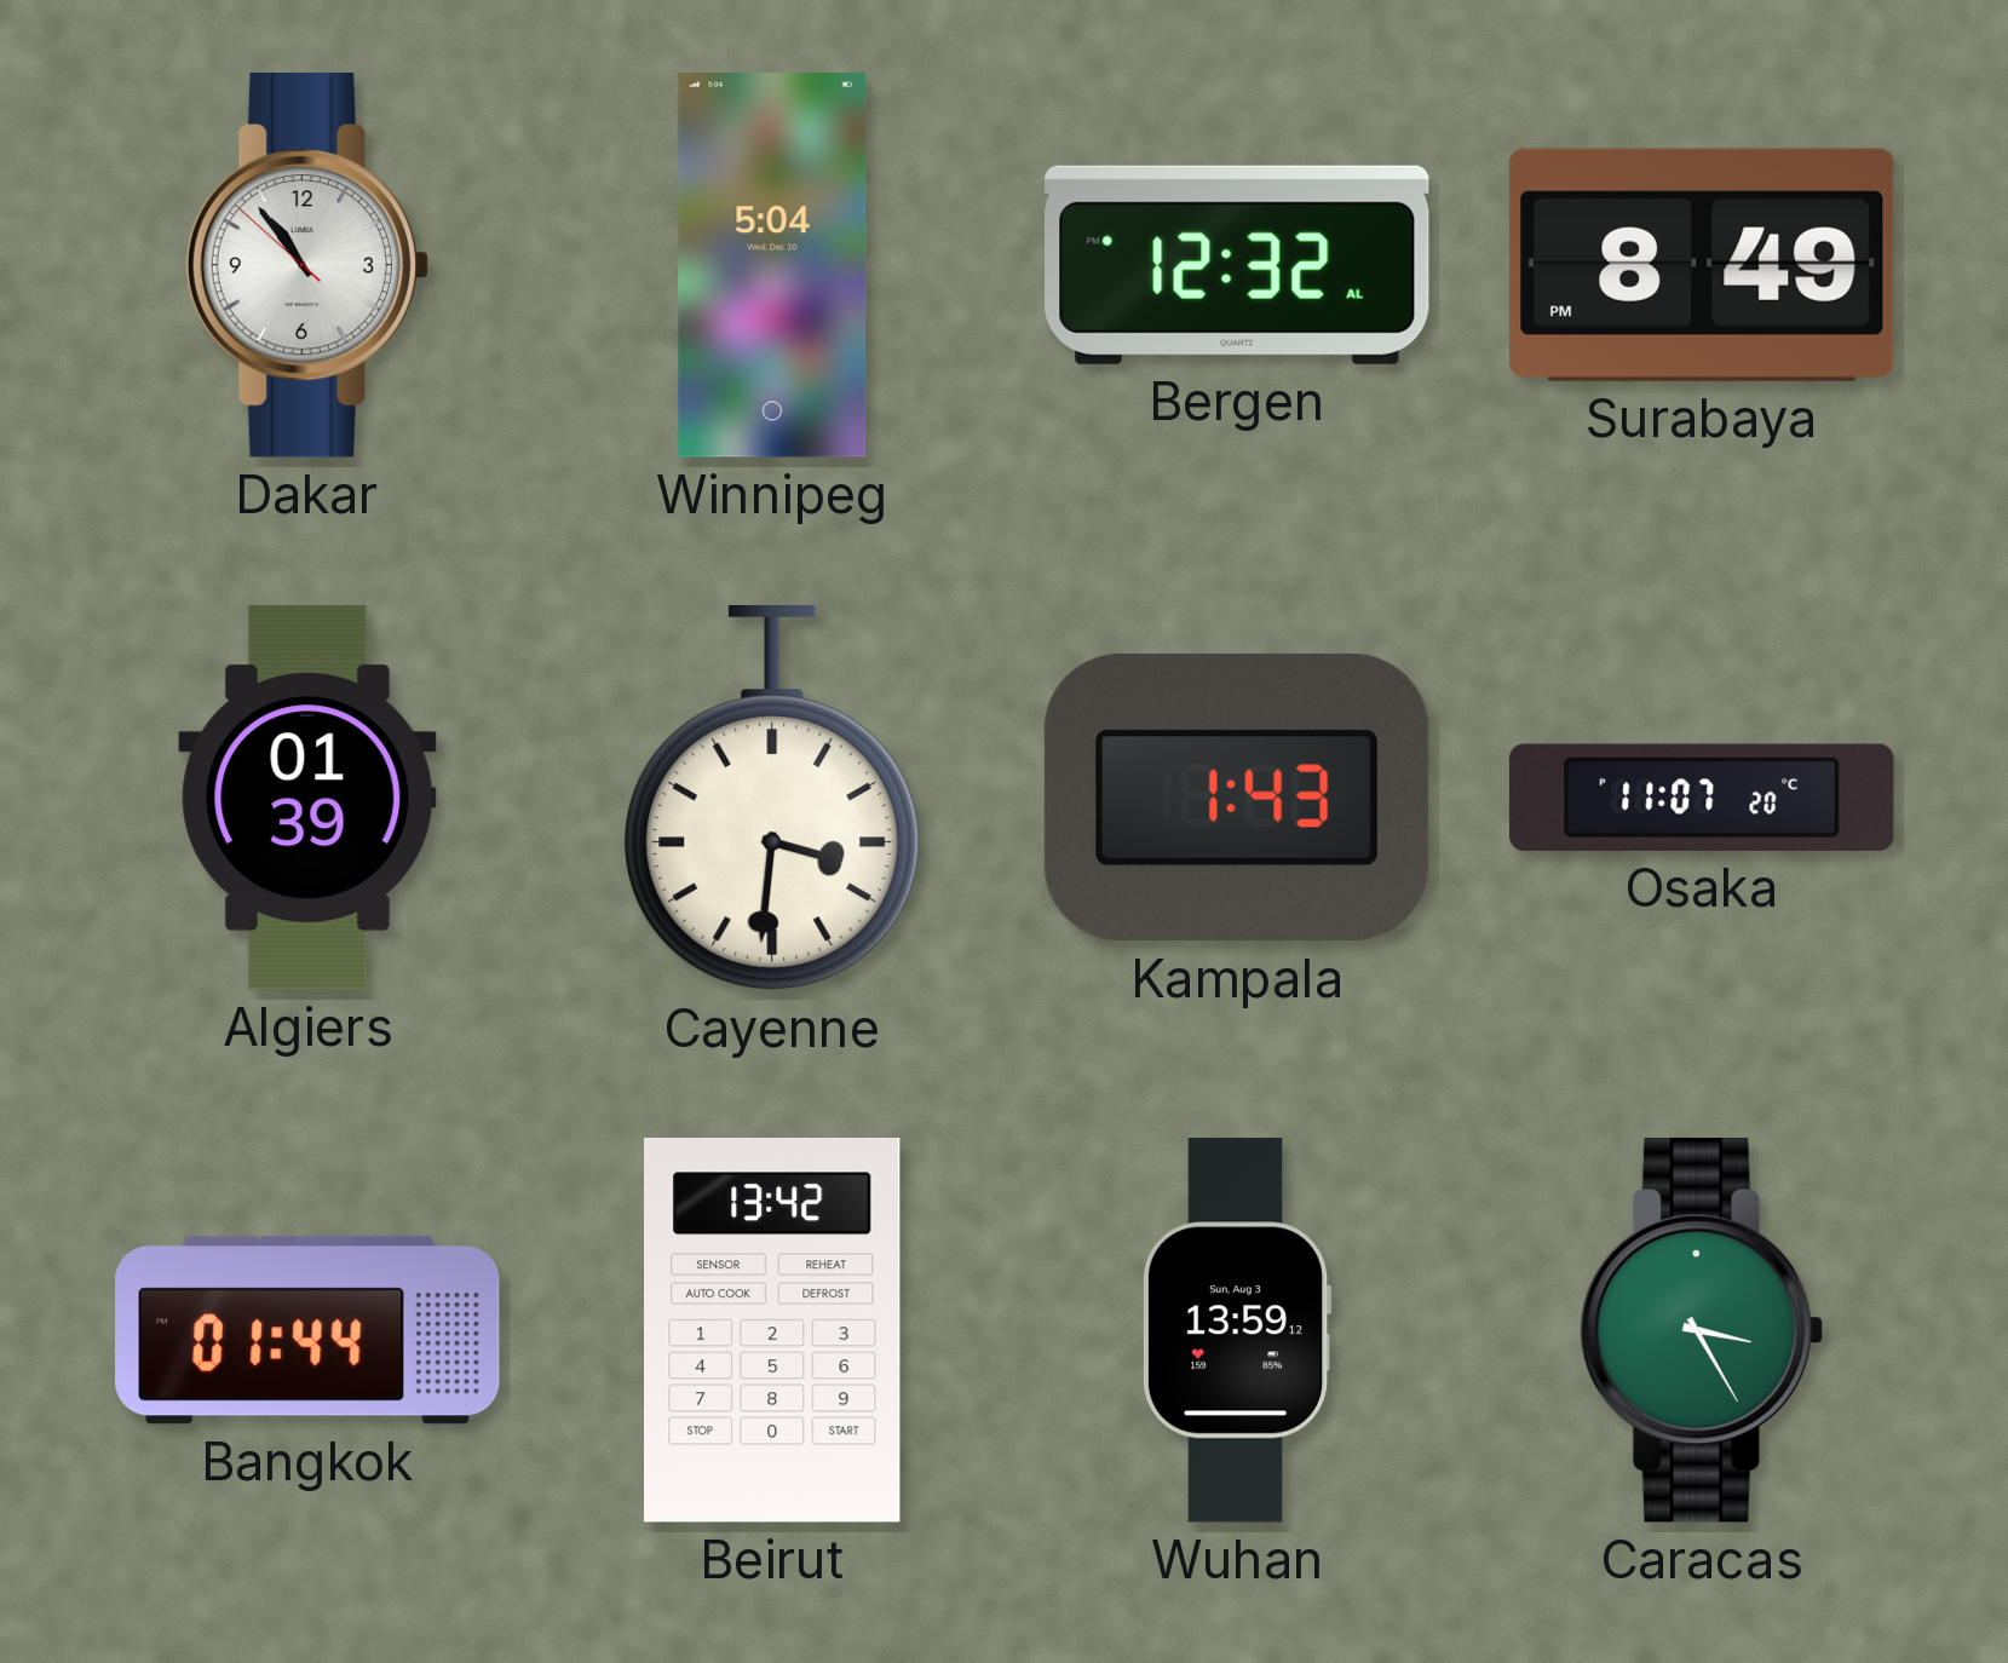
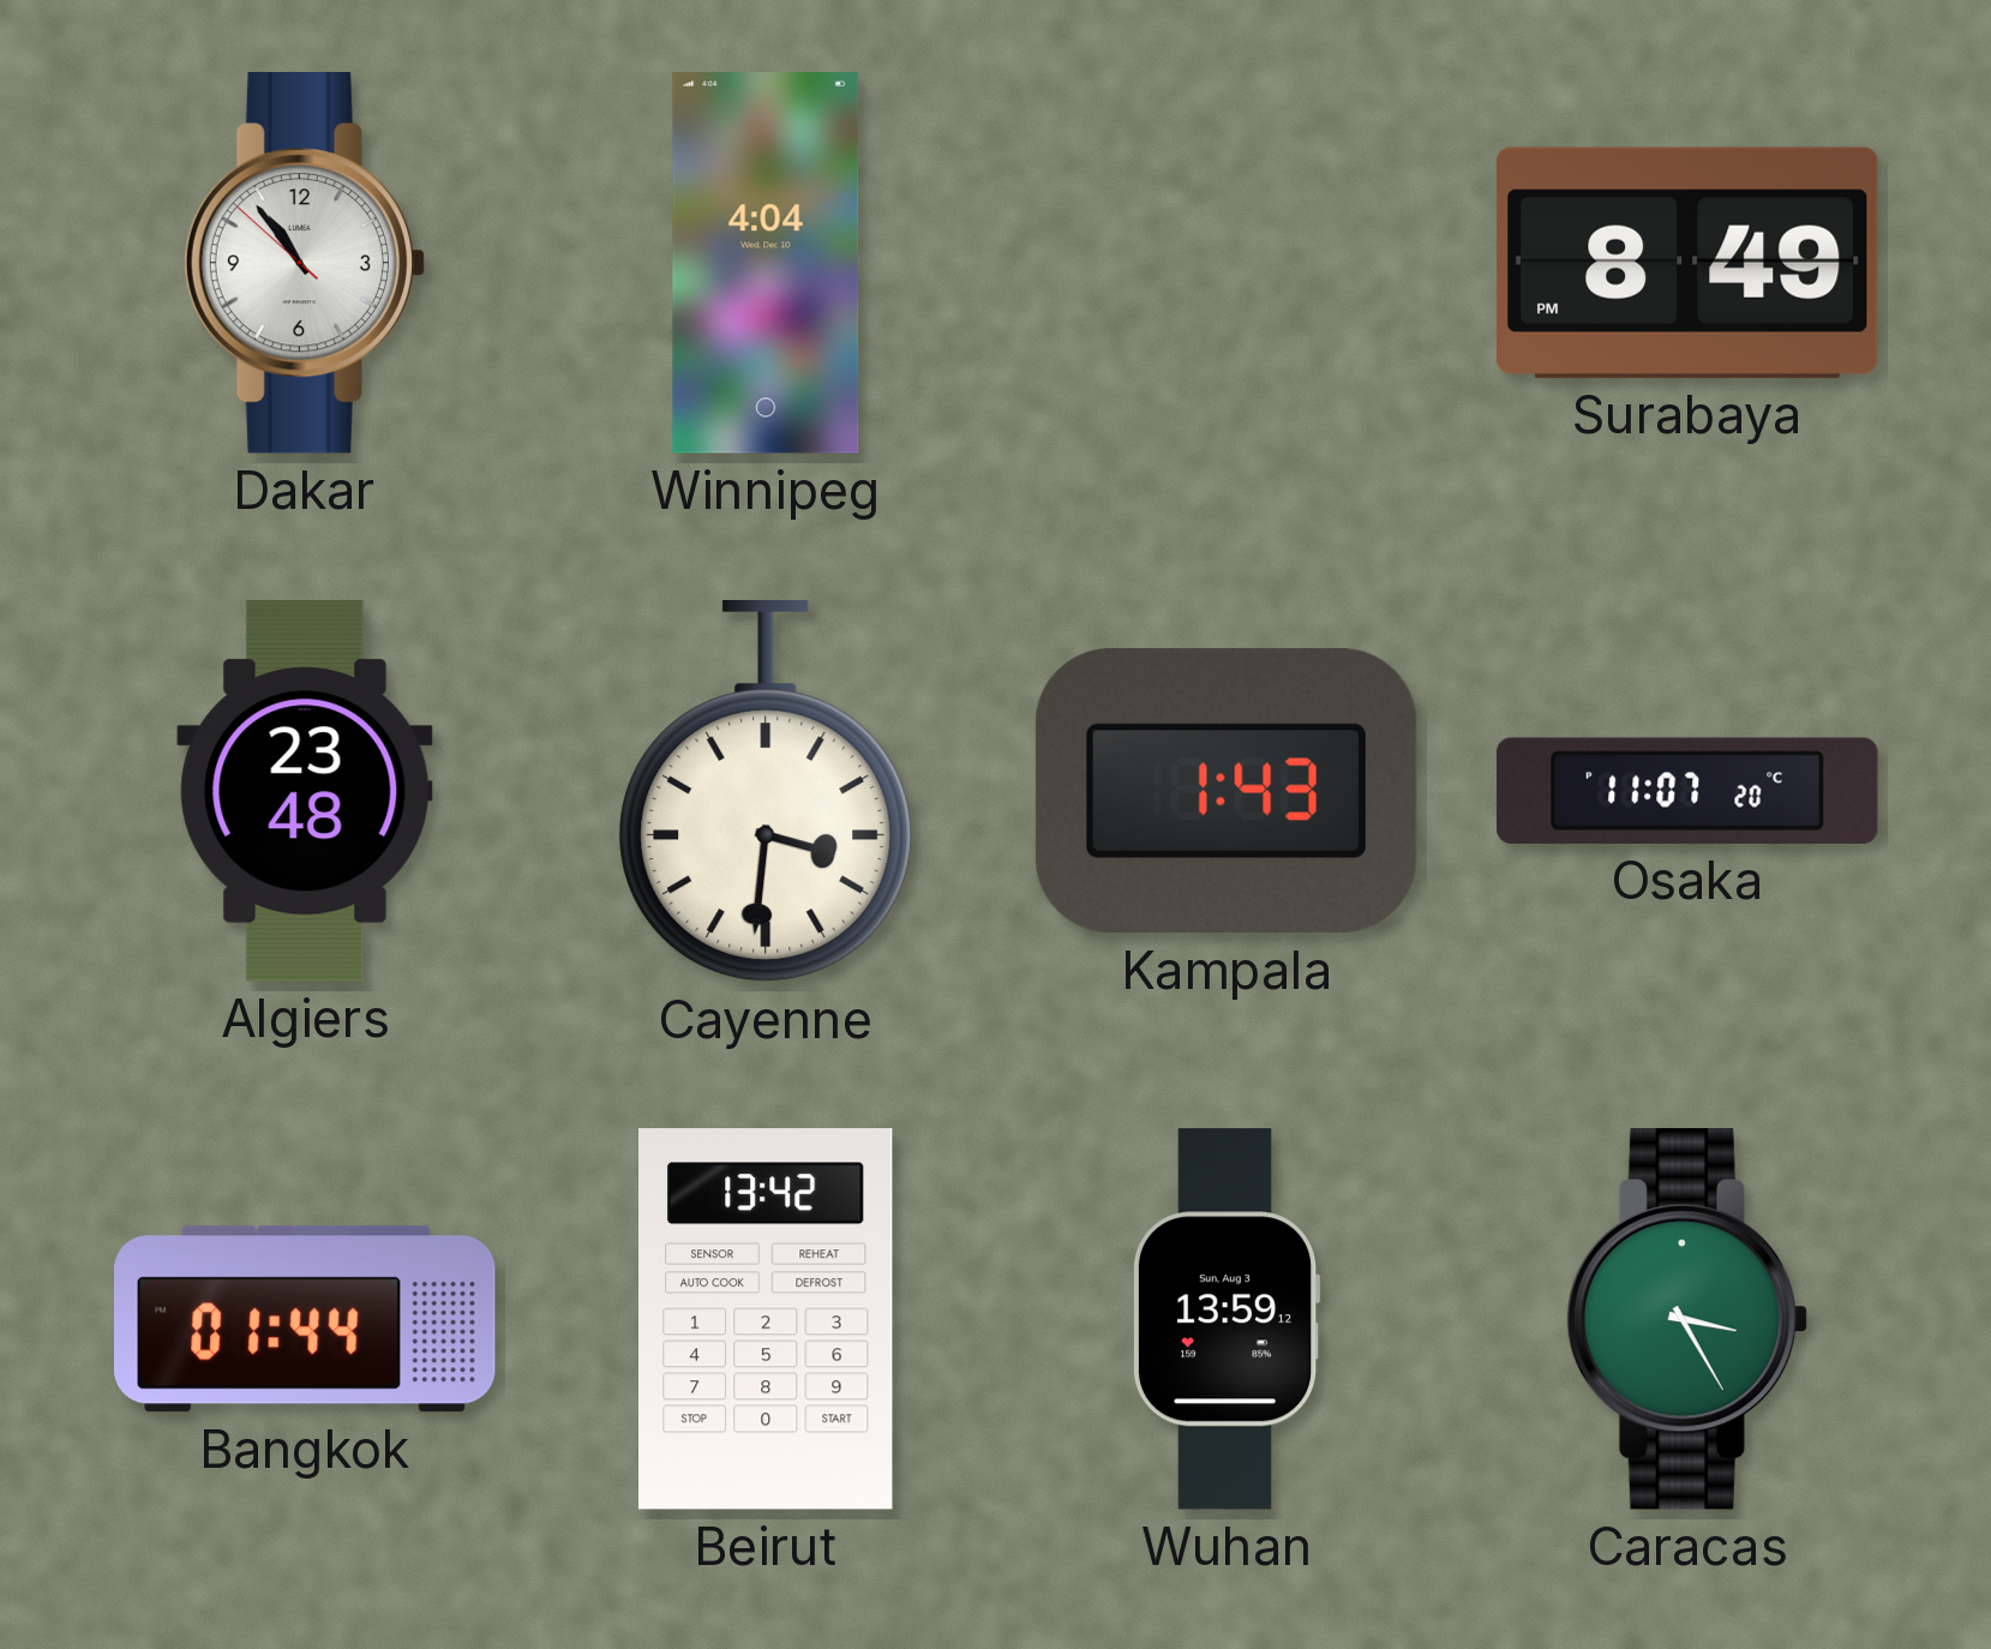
Winnipeg: 5:04 -> 4:04
Bergen: 12:32 -> none
Algiers: 01:39 -> 23:48
